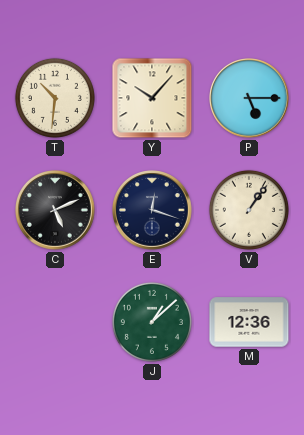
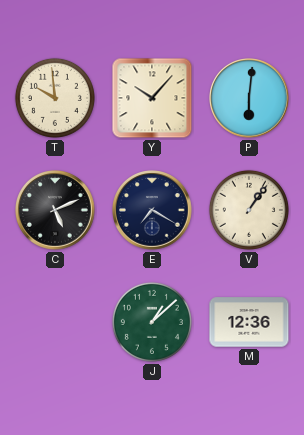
T: 10:31 -> 9:59
P: 5:15 -> 6:01
E: 12:18 -> 7:20
